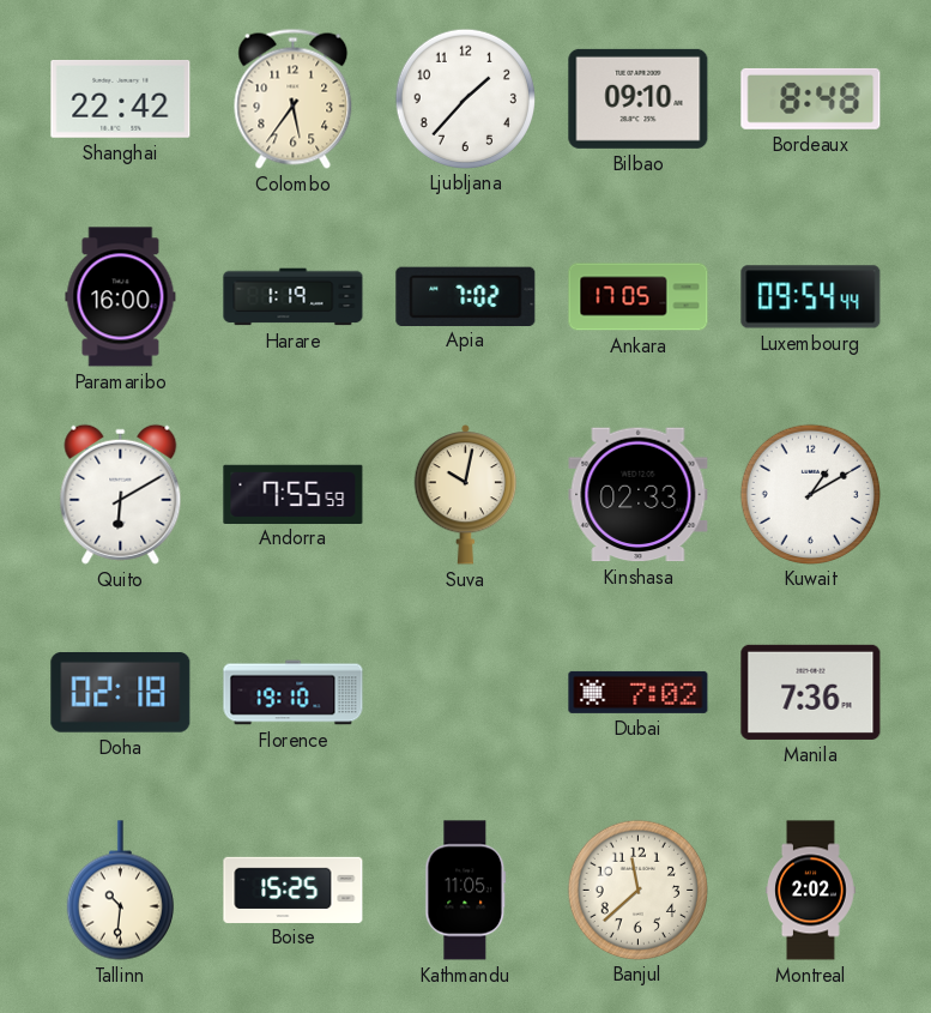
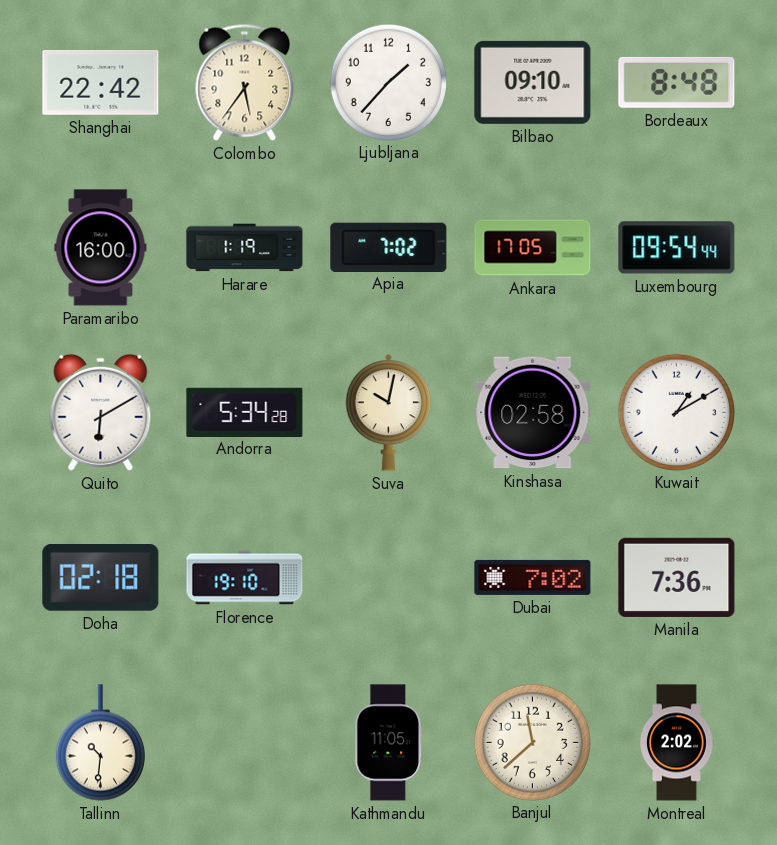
Andorra: 7:55 -> 5:34
Kinshasa: 02:33 -> 02:58
Boise: 15:25 -> none
